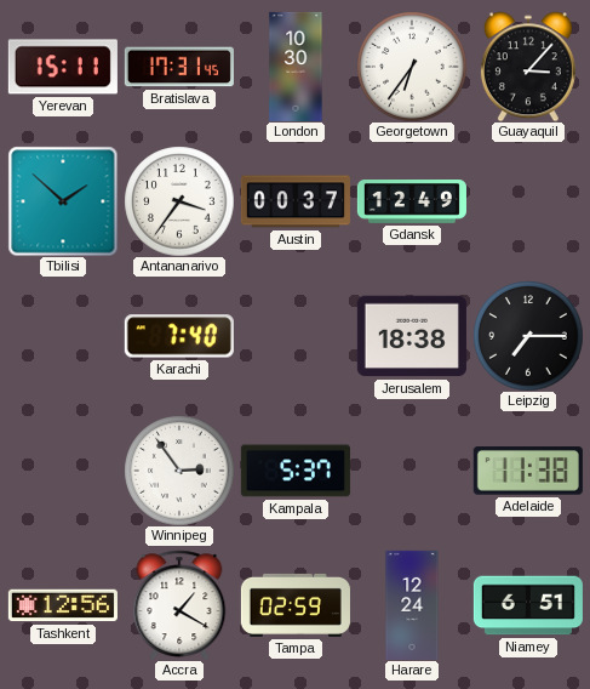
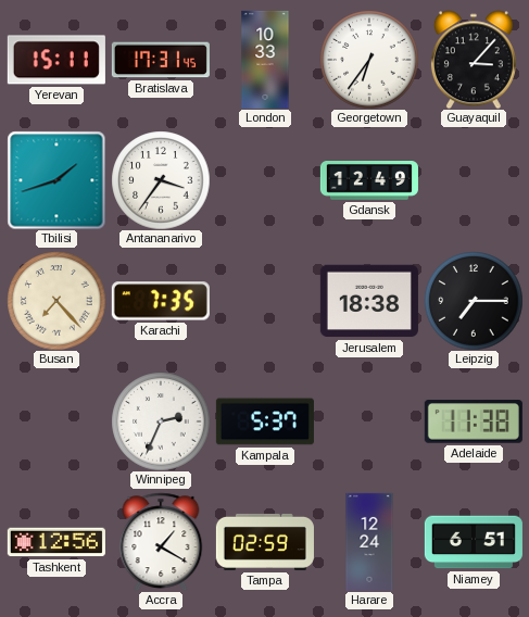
London: 10:30 -> 10:33
Tbilisi: 1:52 -> 1:42
Austin: 00:37 -> none
Busan: none -> 7:23
Karachi: 7:40 -> 7:35
Winnipeg: 2:54 -> 2:34
